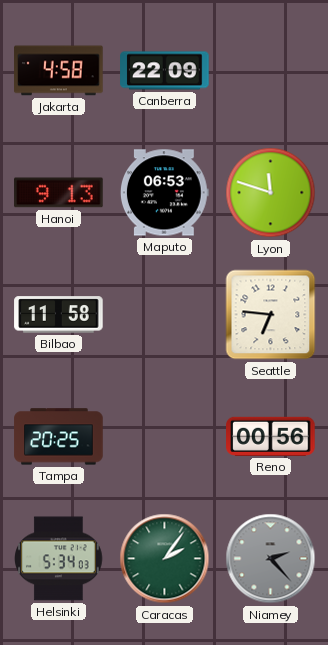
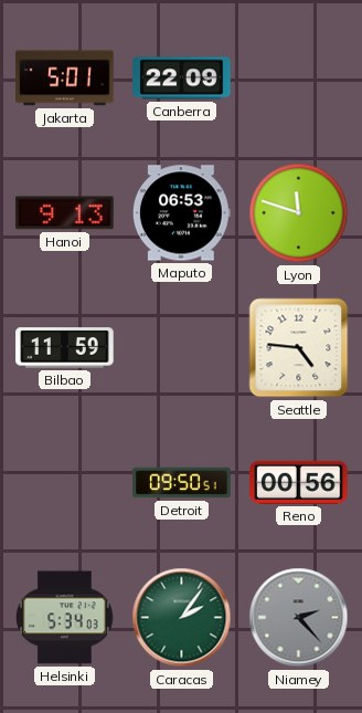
Jakarta: 4:58 -> 5:01
Bilbao: 11:58 -> 11:59
Seattle: 6:46 -> 4:46
Tampa: 20:25 -> none
Detroit: none -> 09:50
